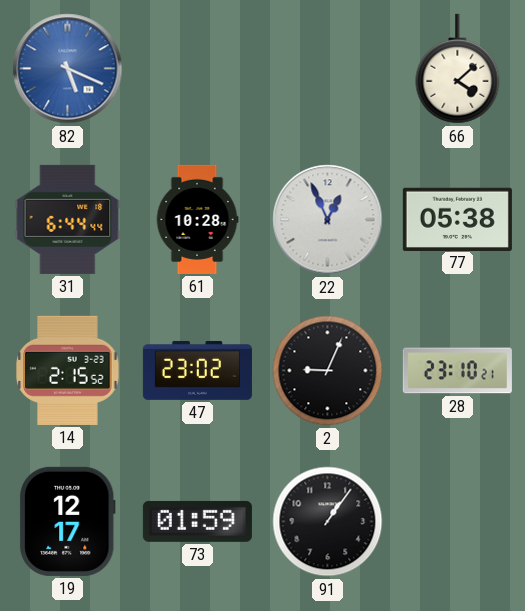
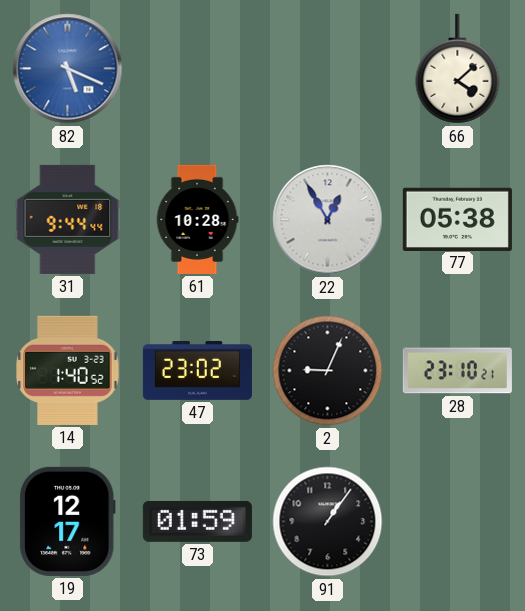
31: 6:44 -> 9:44
22: 12:56 -> 12:55
14: 2:15 -> 1:40
